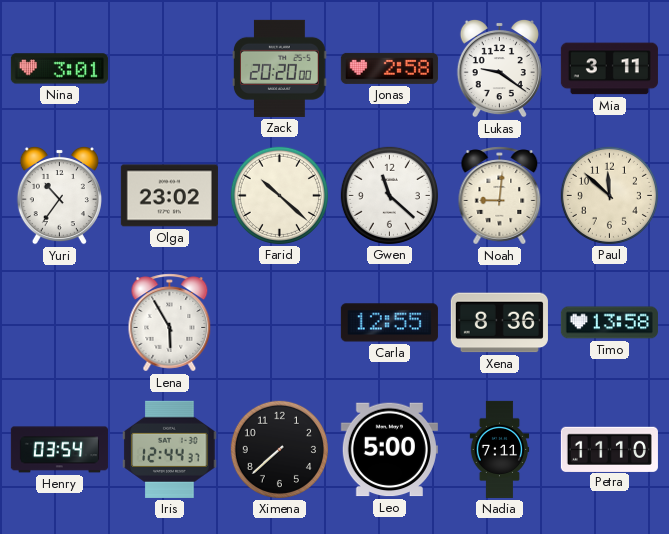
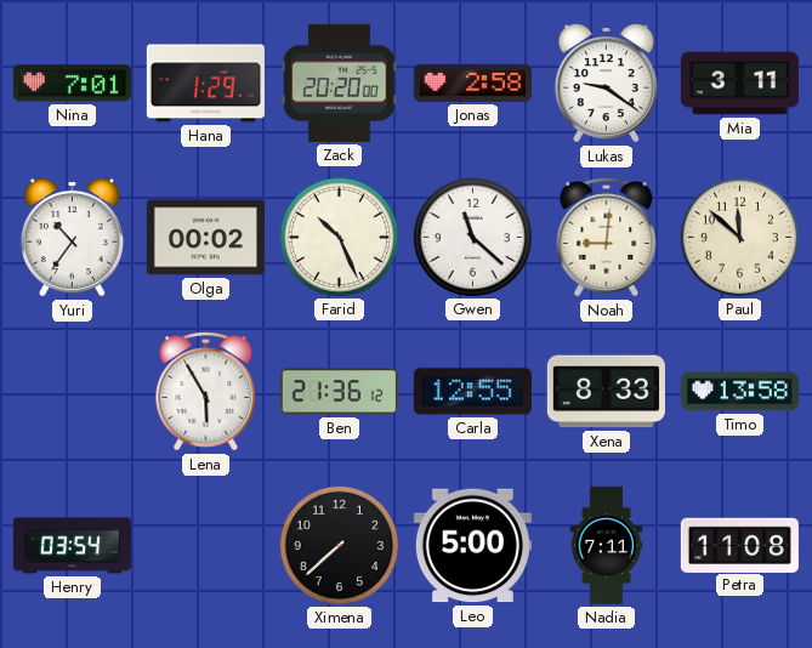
Nina: 3:01 -> 7:01
Hana: none -> 1:29
Olga: 23:02 -> 00:02
Farid: 10:22 -> 10:26
Ben: none -> 21:36
Xena: 8:36 -> 8:33
Iris: 12:44 -> none
Petra: 11:10 -> 11:08
